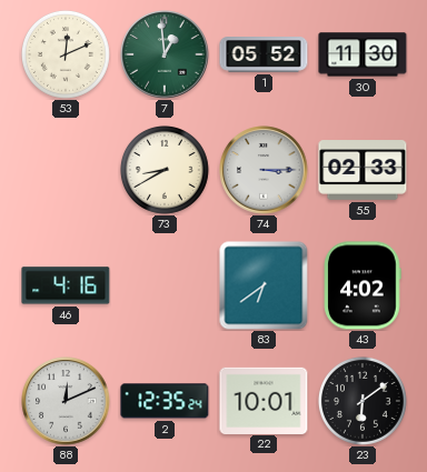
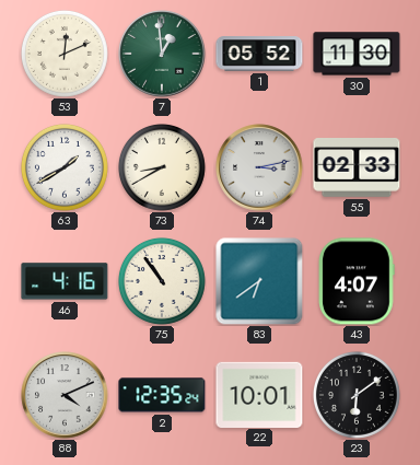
63: none -> 1:40
74: 3:15 -> 3:13
75: none -> 10:54
43: 4:02 -> 4:07
88: 12:11 -> 4:11
